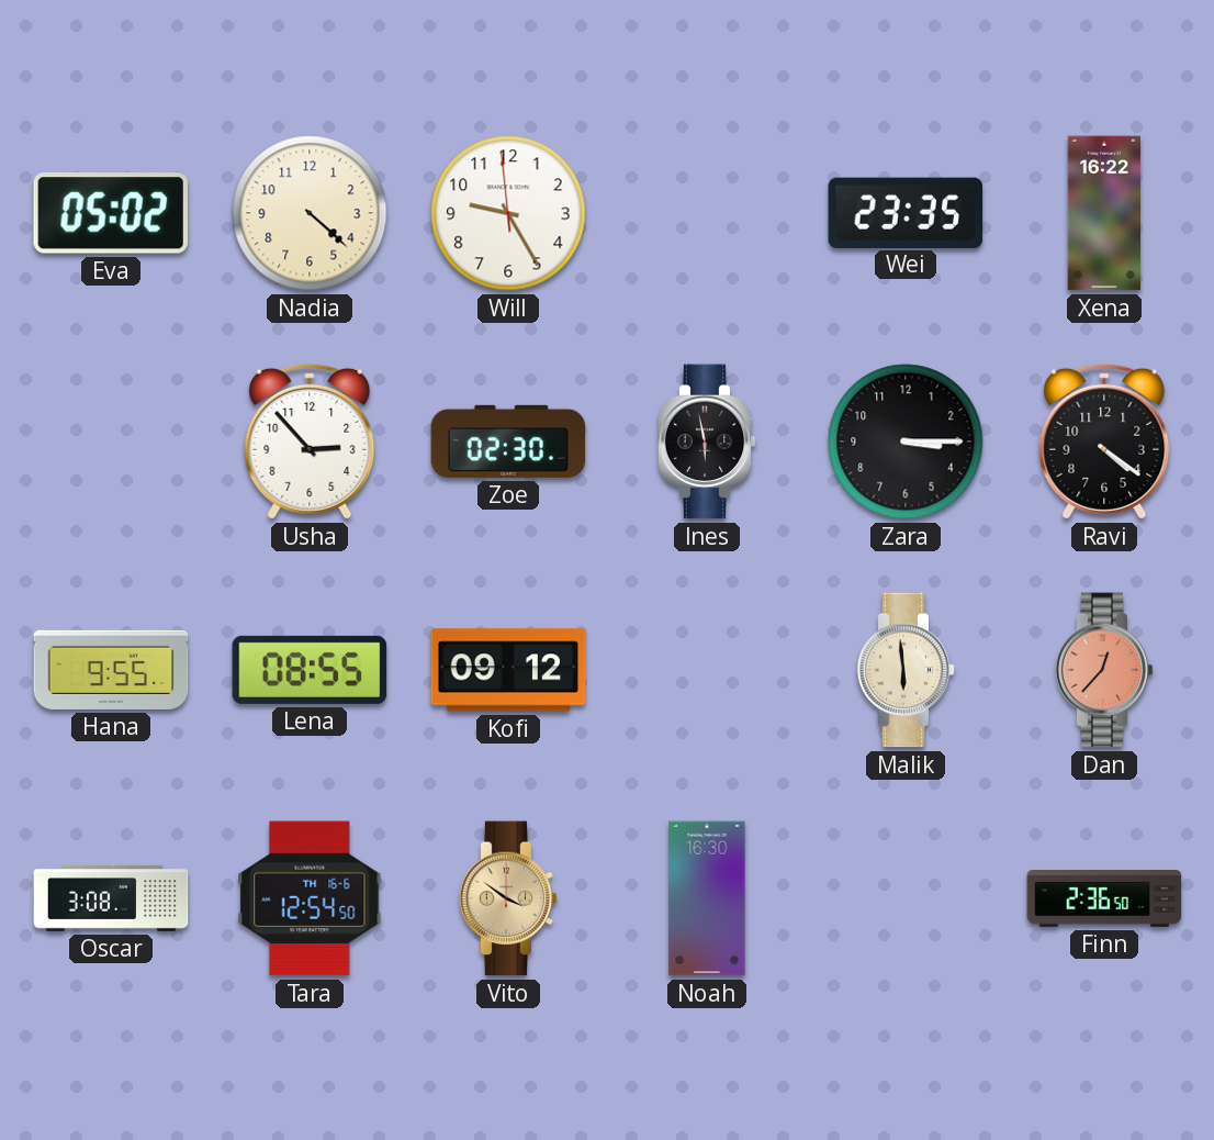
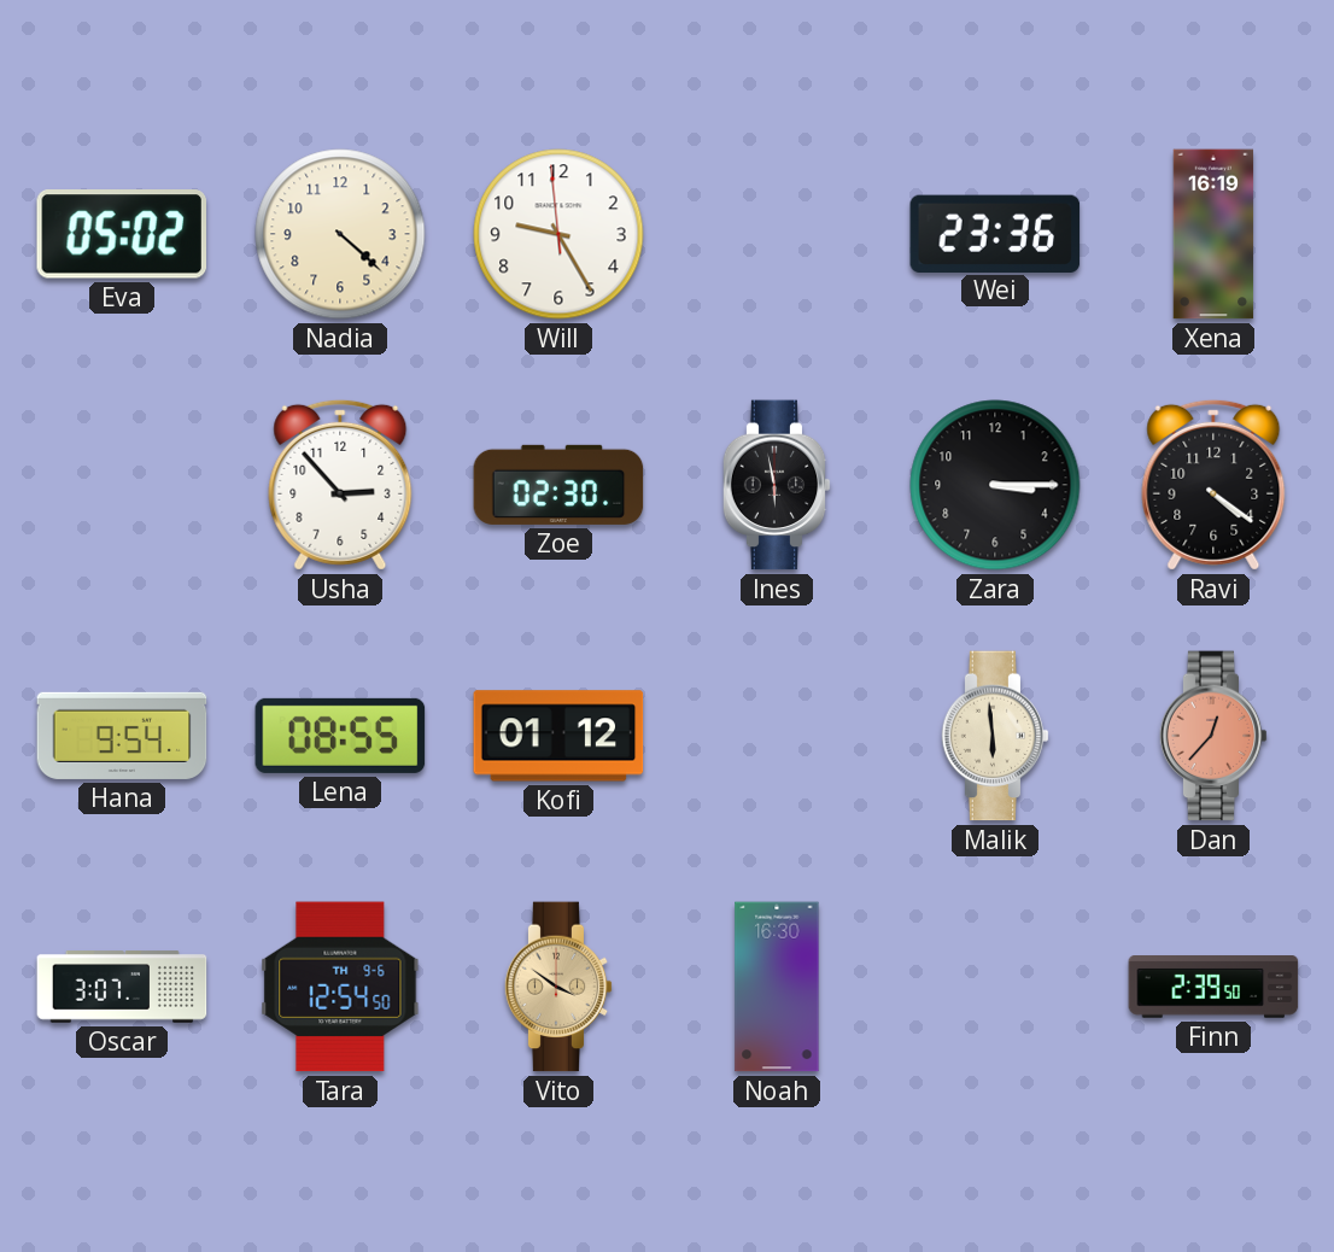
Wei: 23:35 -> 23:36
Xena: 16:22 -> 16:19
Hana: 9:55 -> 9:54
Kofi: 09:12 -> 01:12
Oscar: 3:08 -> 3:07
Tara date: TH 16-6 -> TH 9-6
Finn: 2:36 -> 2:39
